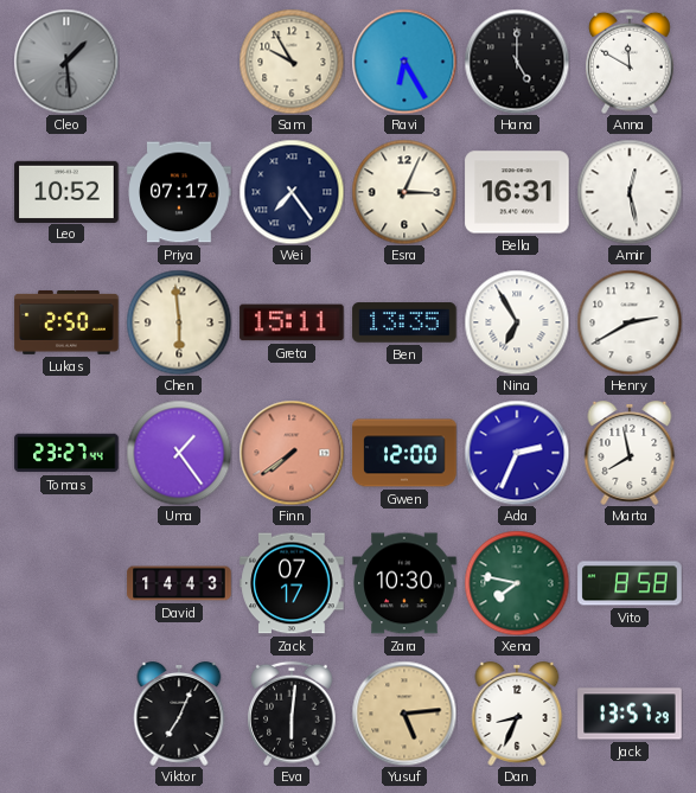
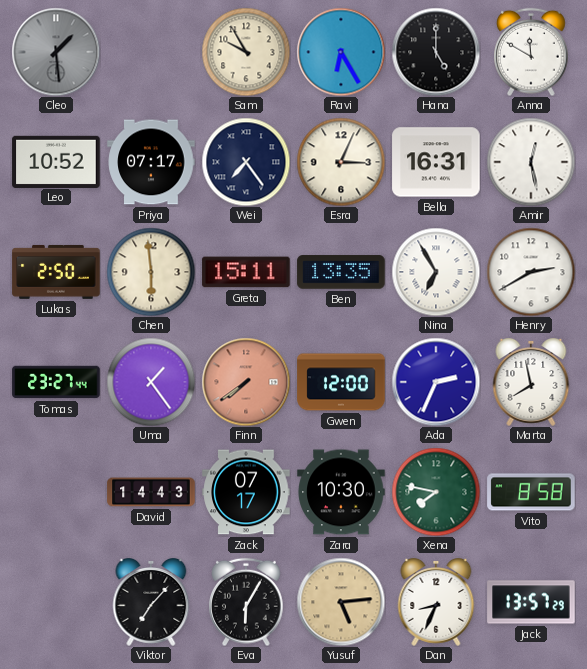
Viktor: 7:04 -> 7:07
Eva: 6:01 -> 6:05
